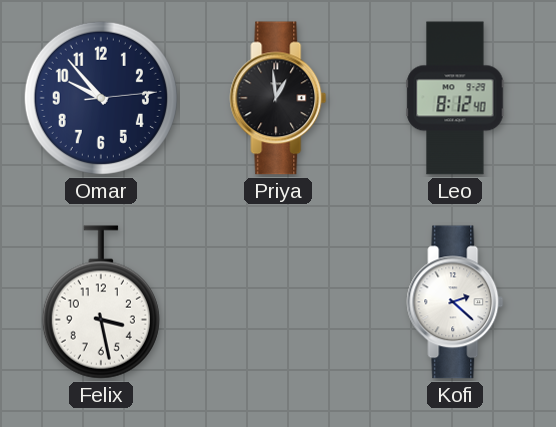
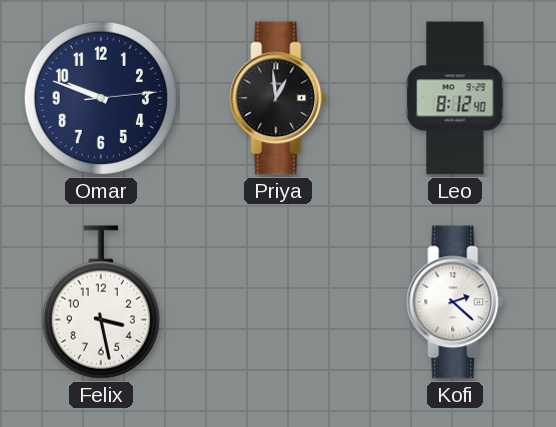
Omar: 9:53 -> 9:48
